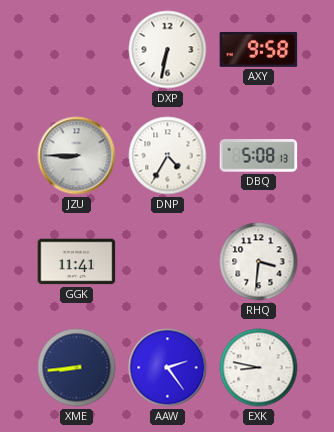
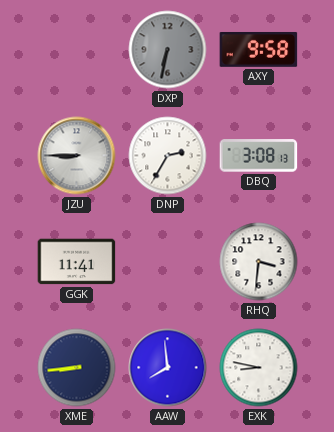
DXP dial: white -> grey
DNP: 4:35 -> 2:35
DBQ: 5:08 -> 3:08
AAW: 2:24 -> 7:59
